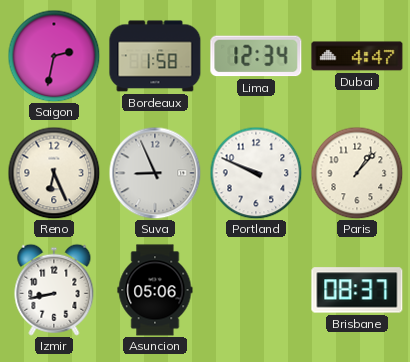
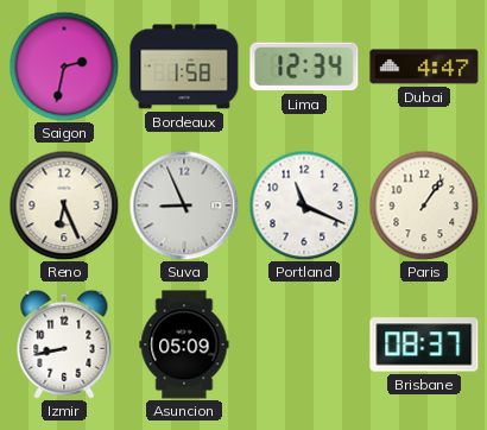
Portland: 9:49 -> 11:19
Paris: 1:07 -> 1:06
Asuncion: 05:06 -> 05:09
